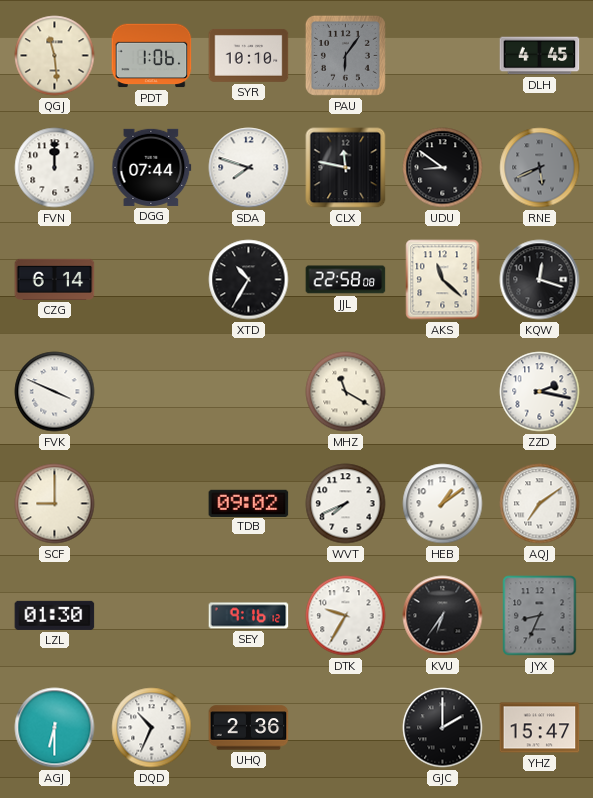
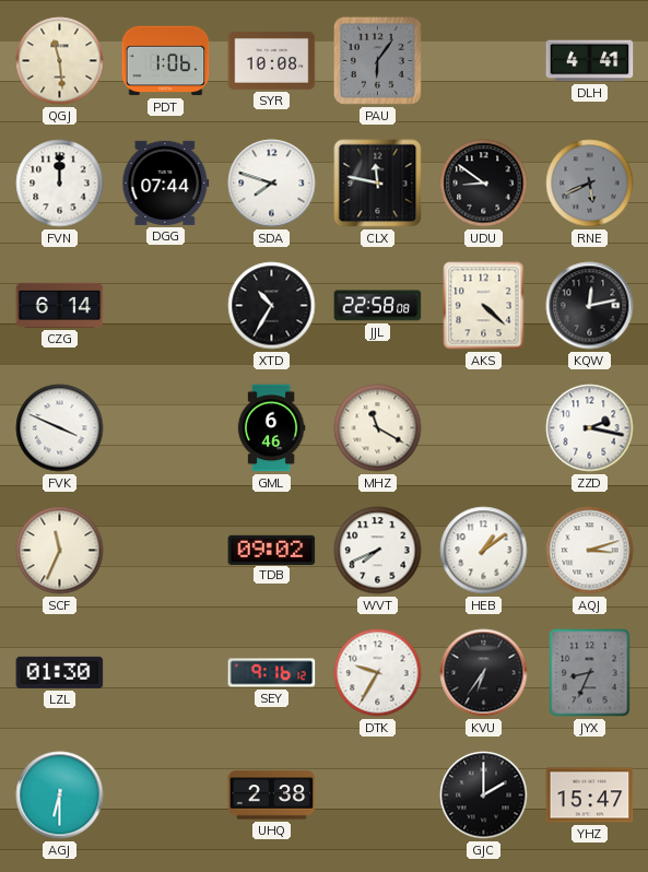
SYR: 10:10 -> 10:08
DLH: 4:45 -> 4:41
AKS: 11:22 -> 4:22
KQW: 12:18 -> 12:13
GML: none -> 6:46
SCF: 9:00 -> 11:34
AQJ: 7:09 -> 3:12
DQD: 10:34 -> none
UHQ: 2:36 -> 2:38
